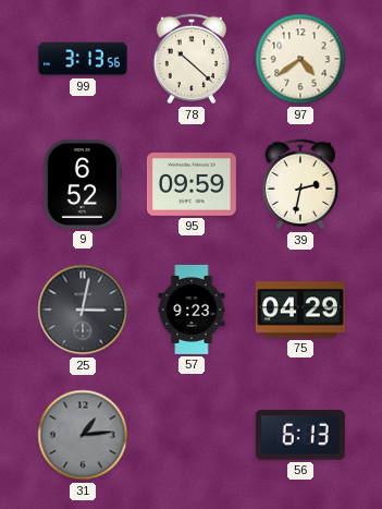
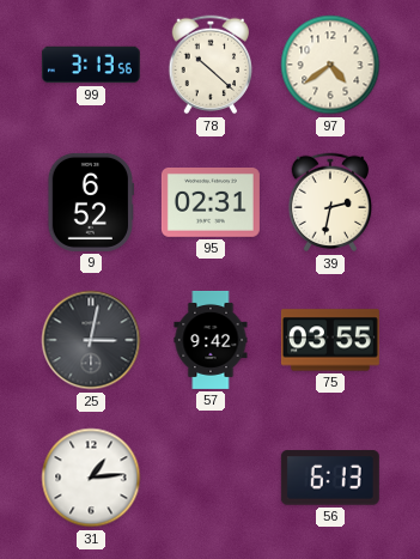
95: 09:59 -> 02:31
57: 9:23 -> 9:42
75: 04:29 -> 03:55
31 dial: grey -> white
